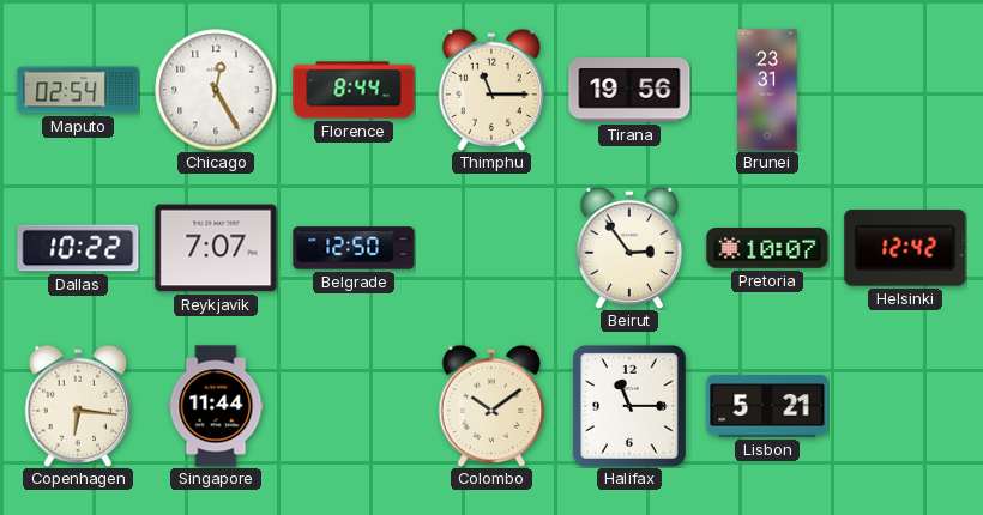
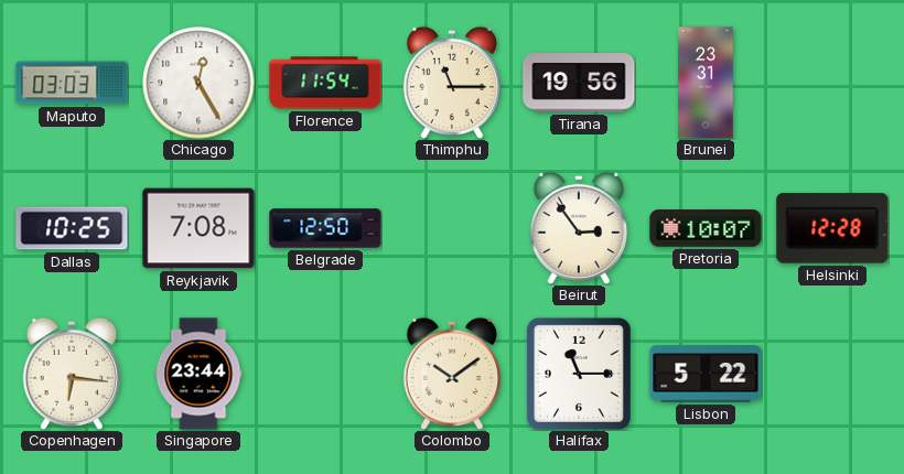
Maputo: 02:54 -> 03:03
Florence: 8:44 -> 11:54
Dallas: 10:22 -> 10:25
Reykjavik: 7:07 -> 7:08
Helsinki: 12:42 -> 12:28
Singapore: 11:44 -> 23:44
Lisbon: 5:21 -> 5:22
